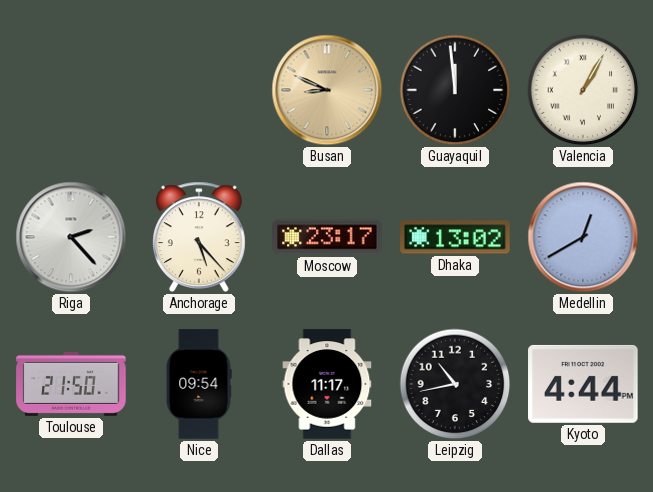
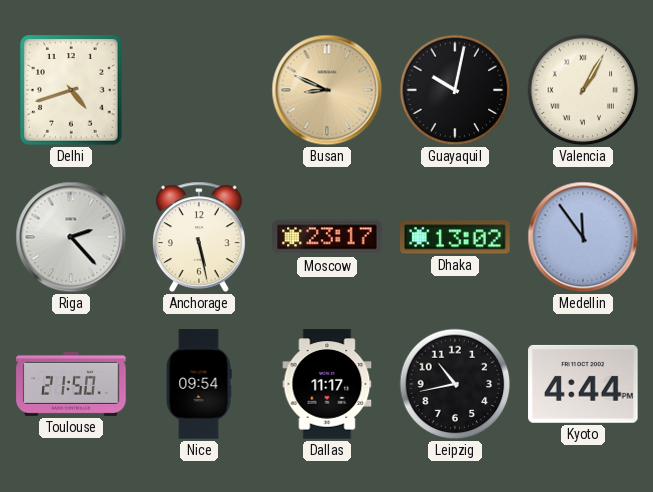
Delhi: none -> 4:42
Guayaquil: 11:59 -> 10:02
Anchorage: 5:23 -> 5:28
Medellin: 12:40 -> 11:54
